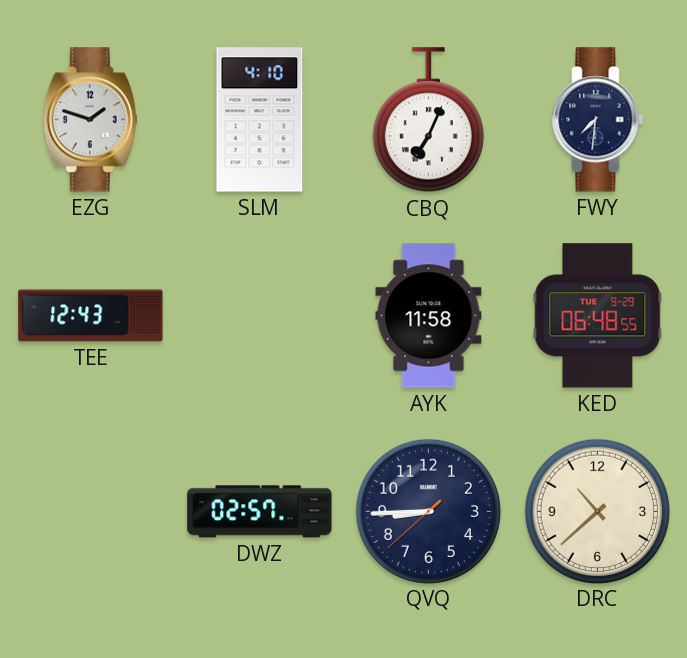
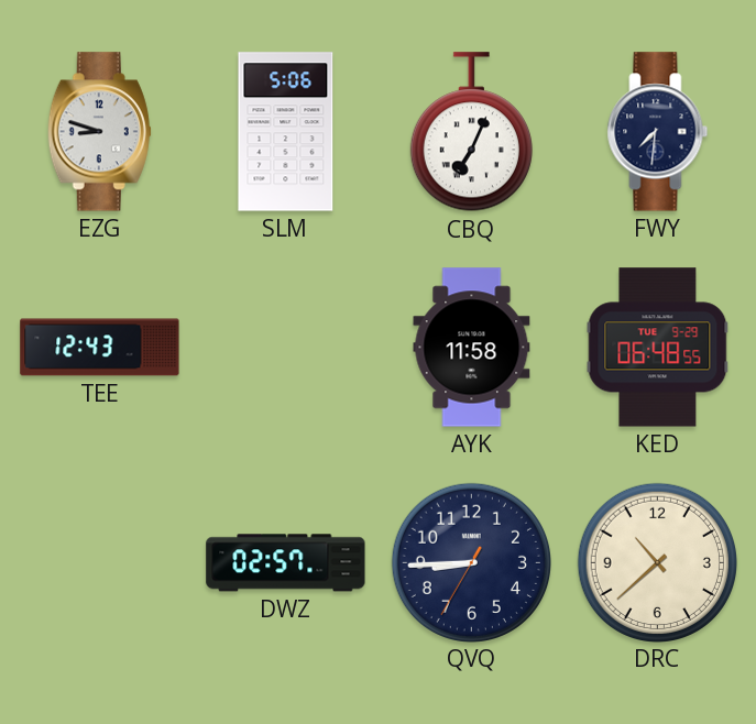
EZG: 1:48 -> 8:48
SLM: 4:10 -> 5:06
QVQ: 8:44:38 -> 8:44:35
